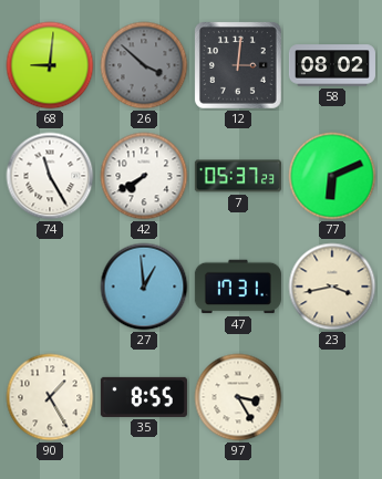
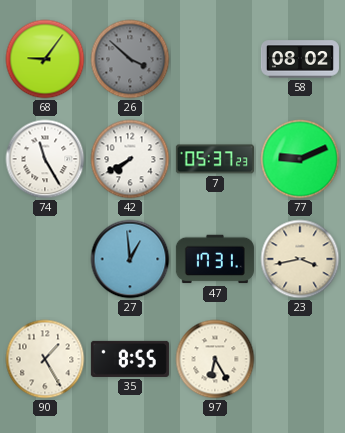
68: 9:01 -> 9:06
12: 3:01 -> none
77: 6:11 -> 9:11
97: 3:25 -> 6:25
